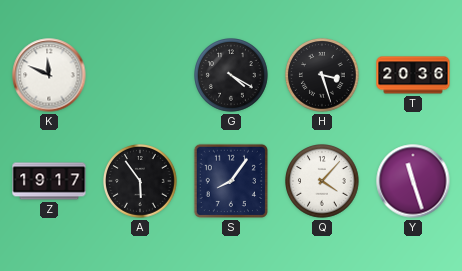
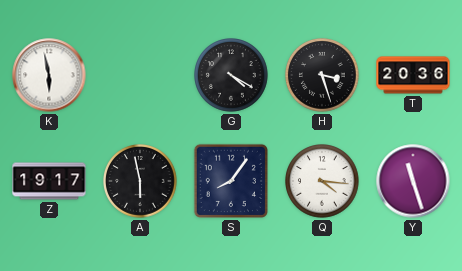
K: 11:49 -> 5:58
A: 5:54 -> 5:58
Q: 4:07 -> 4:16
